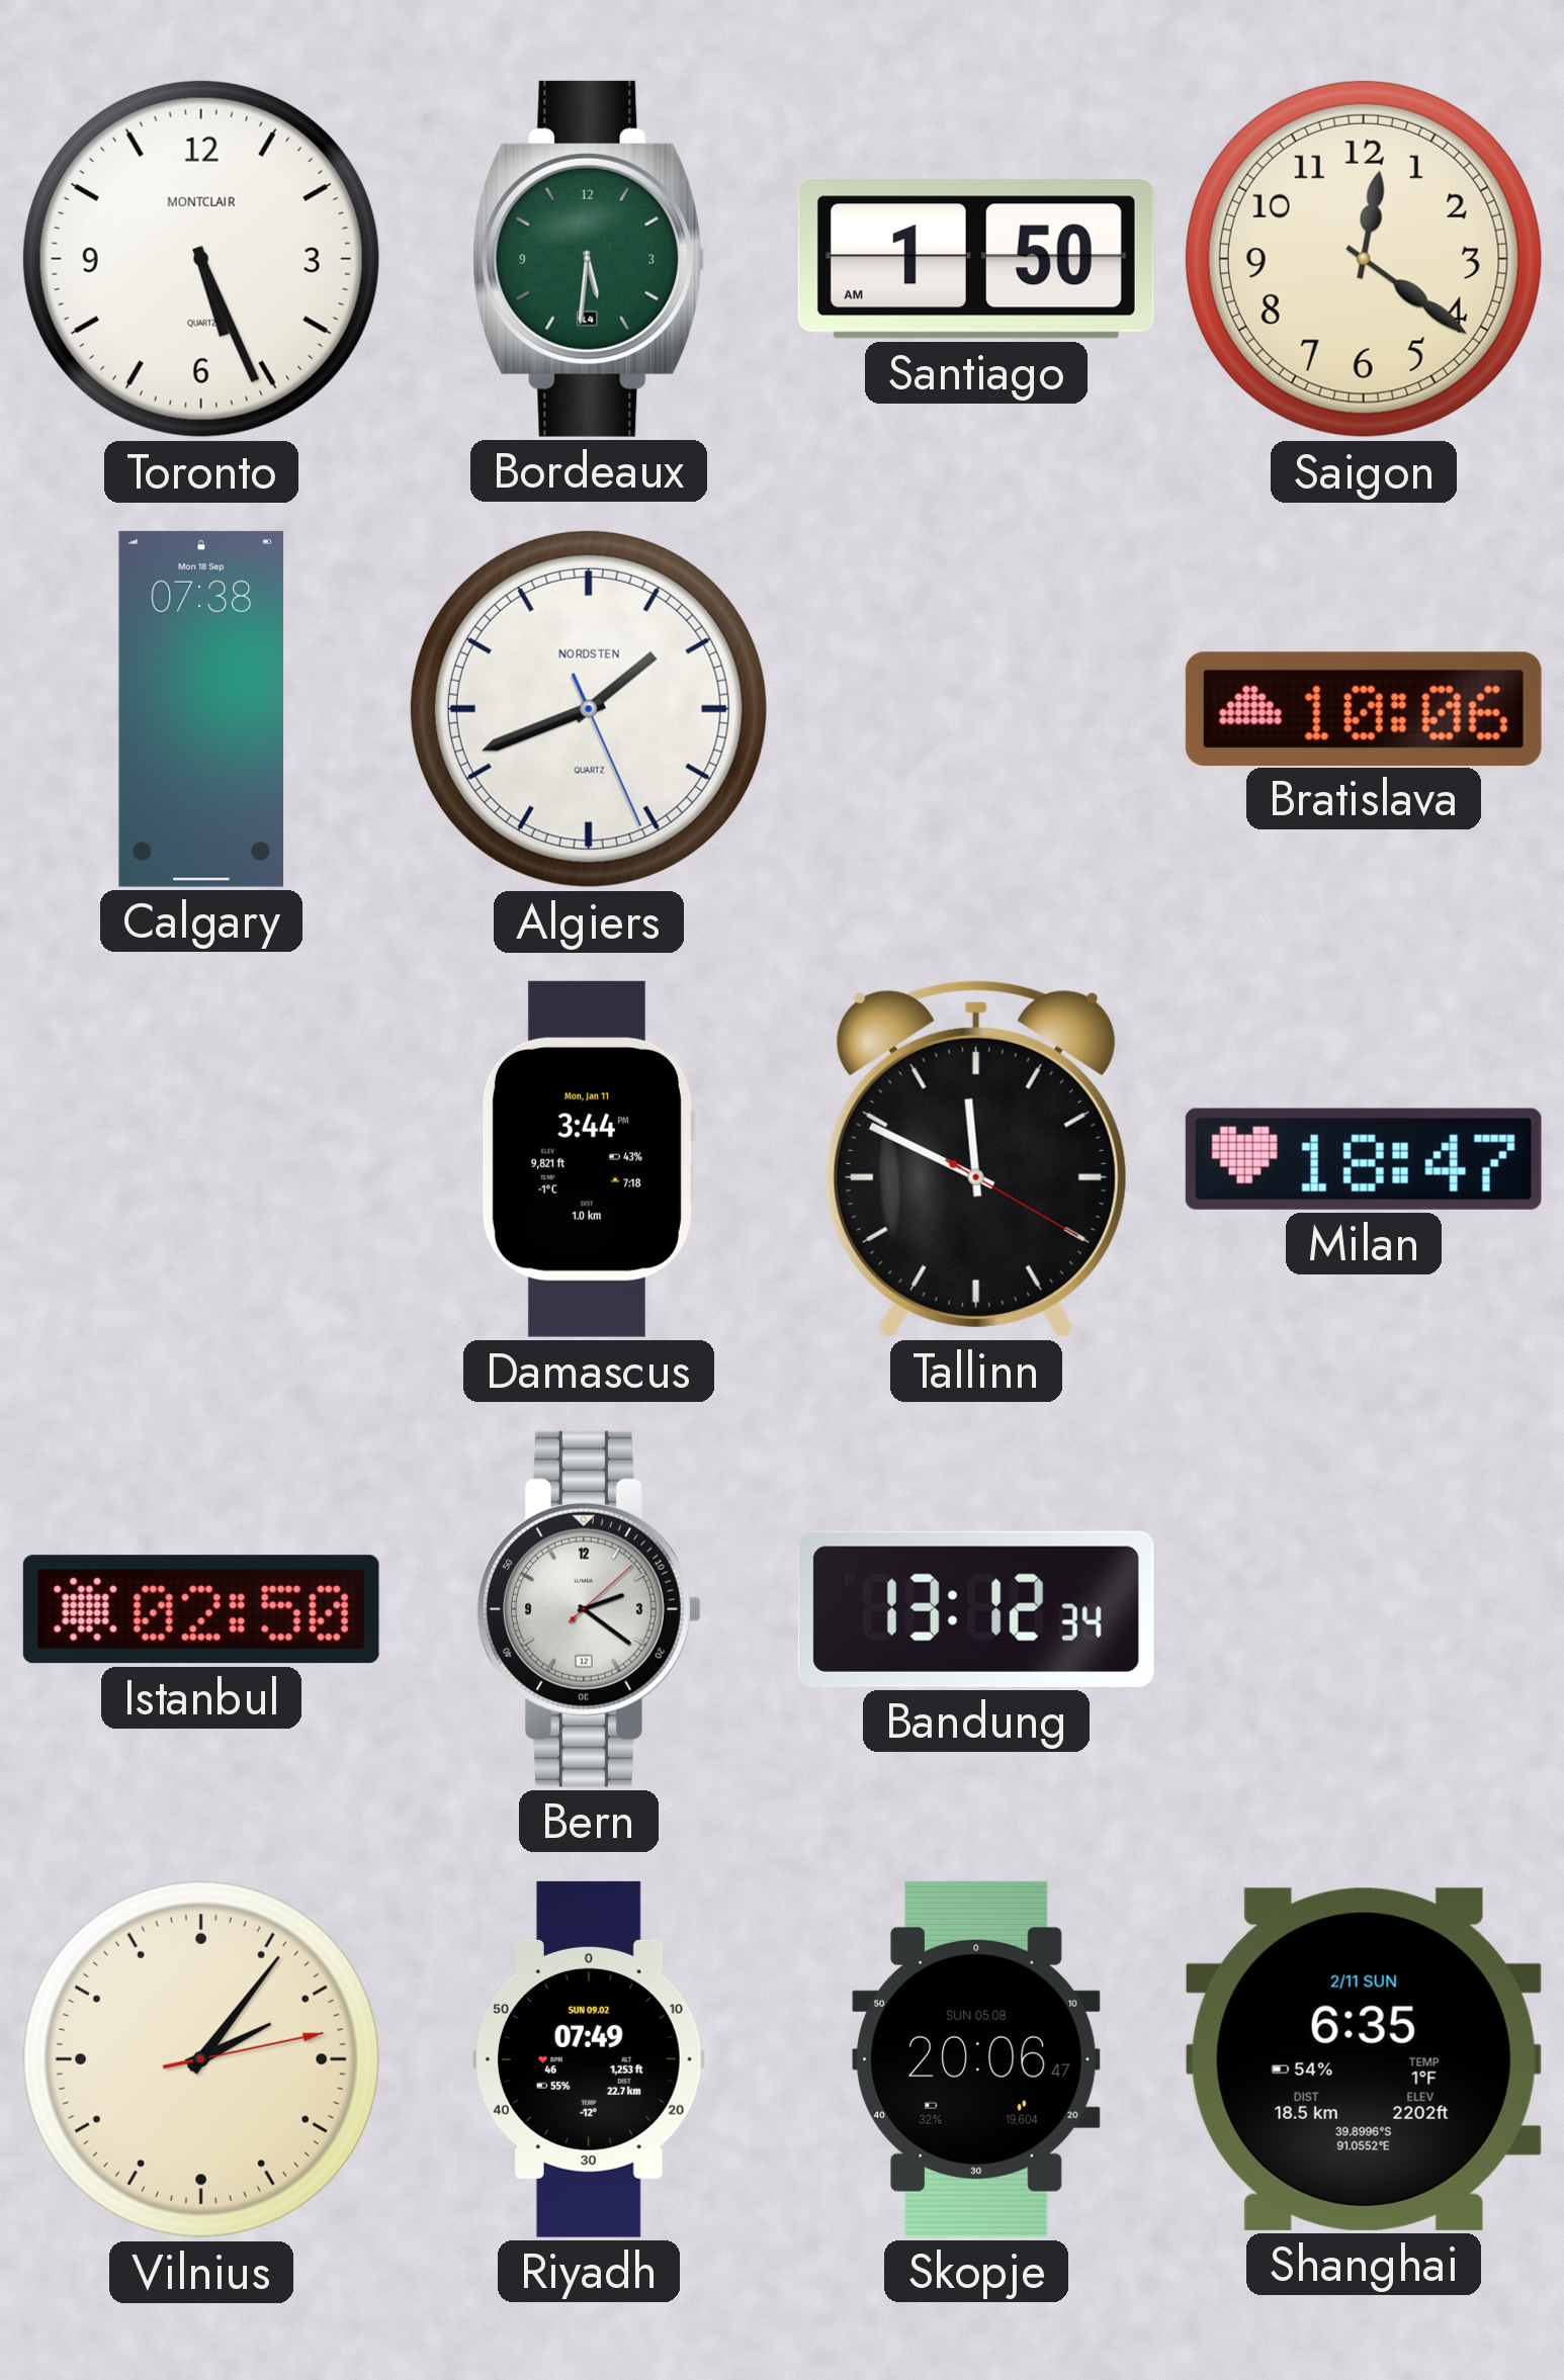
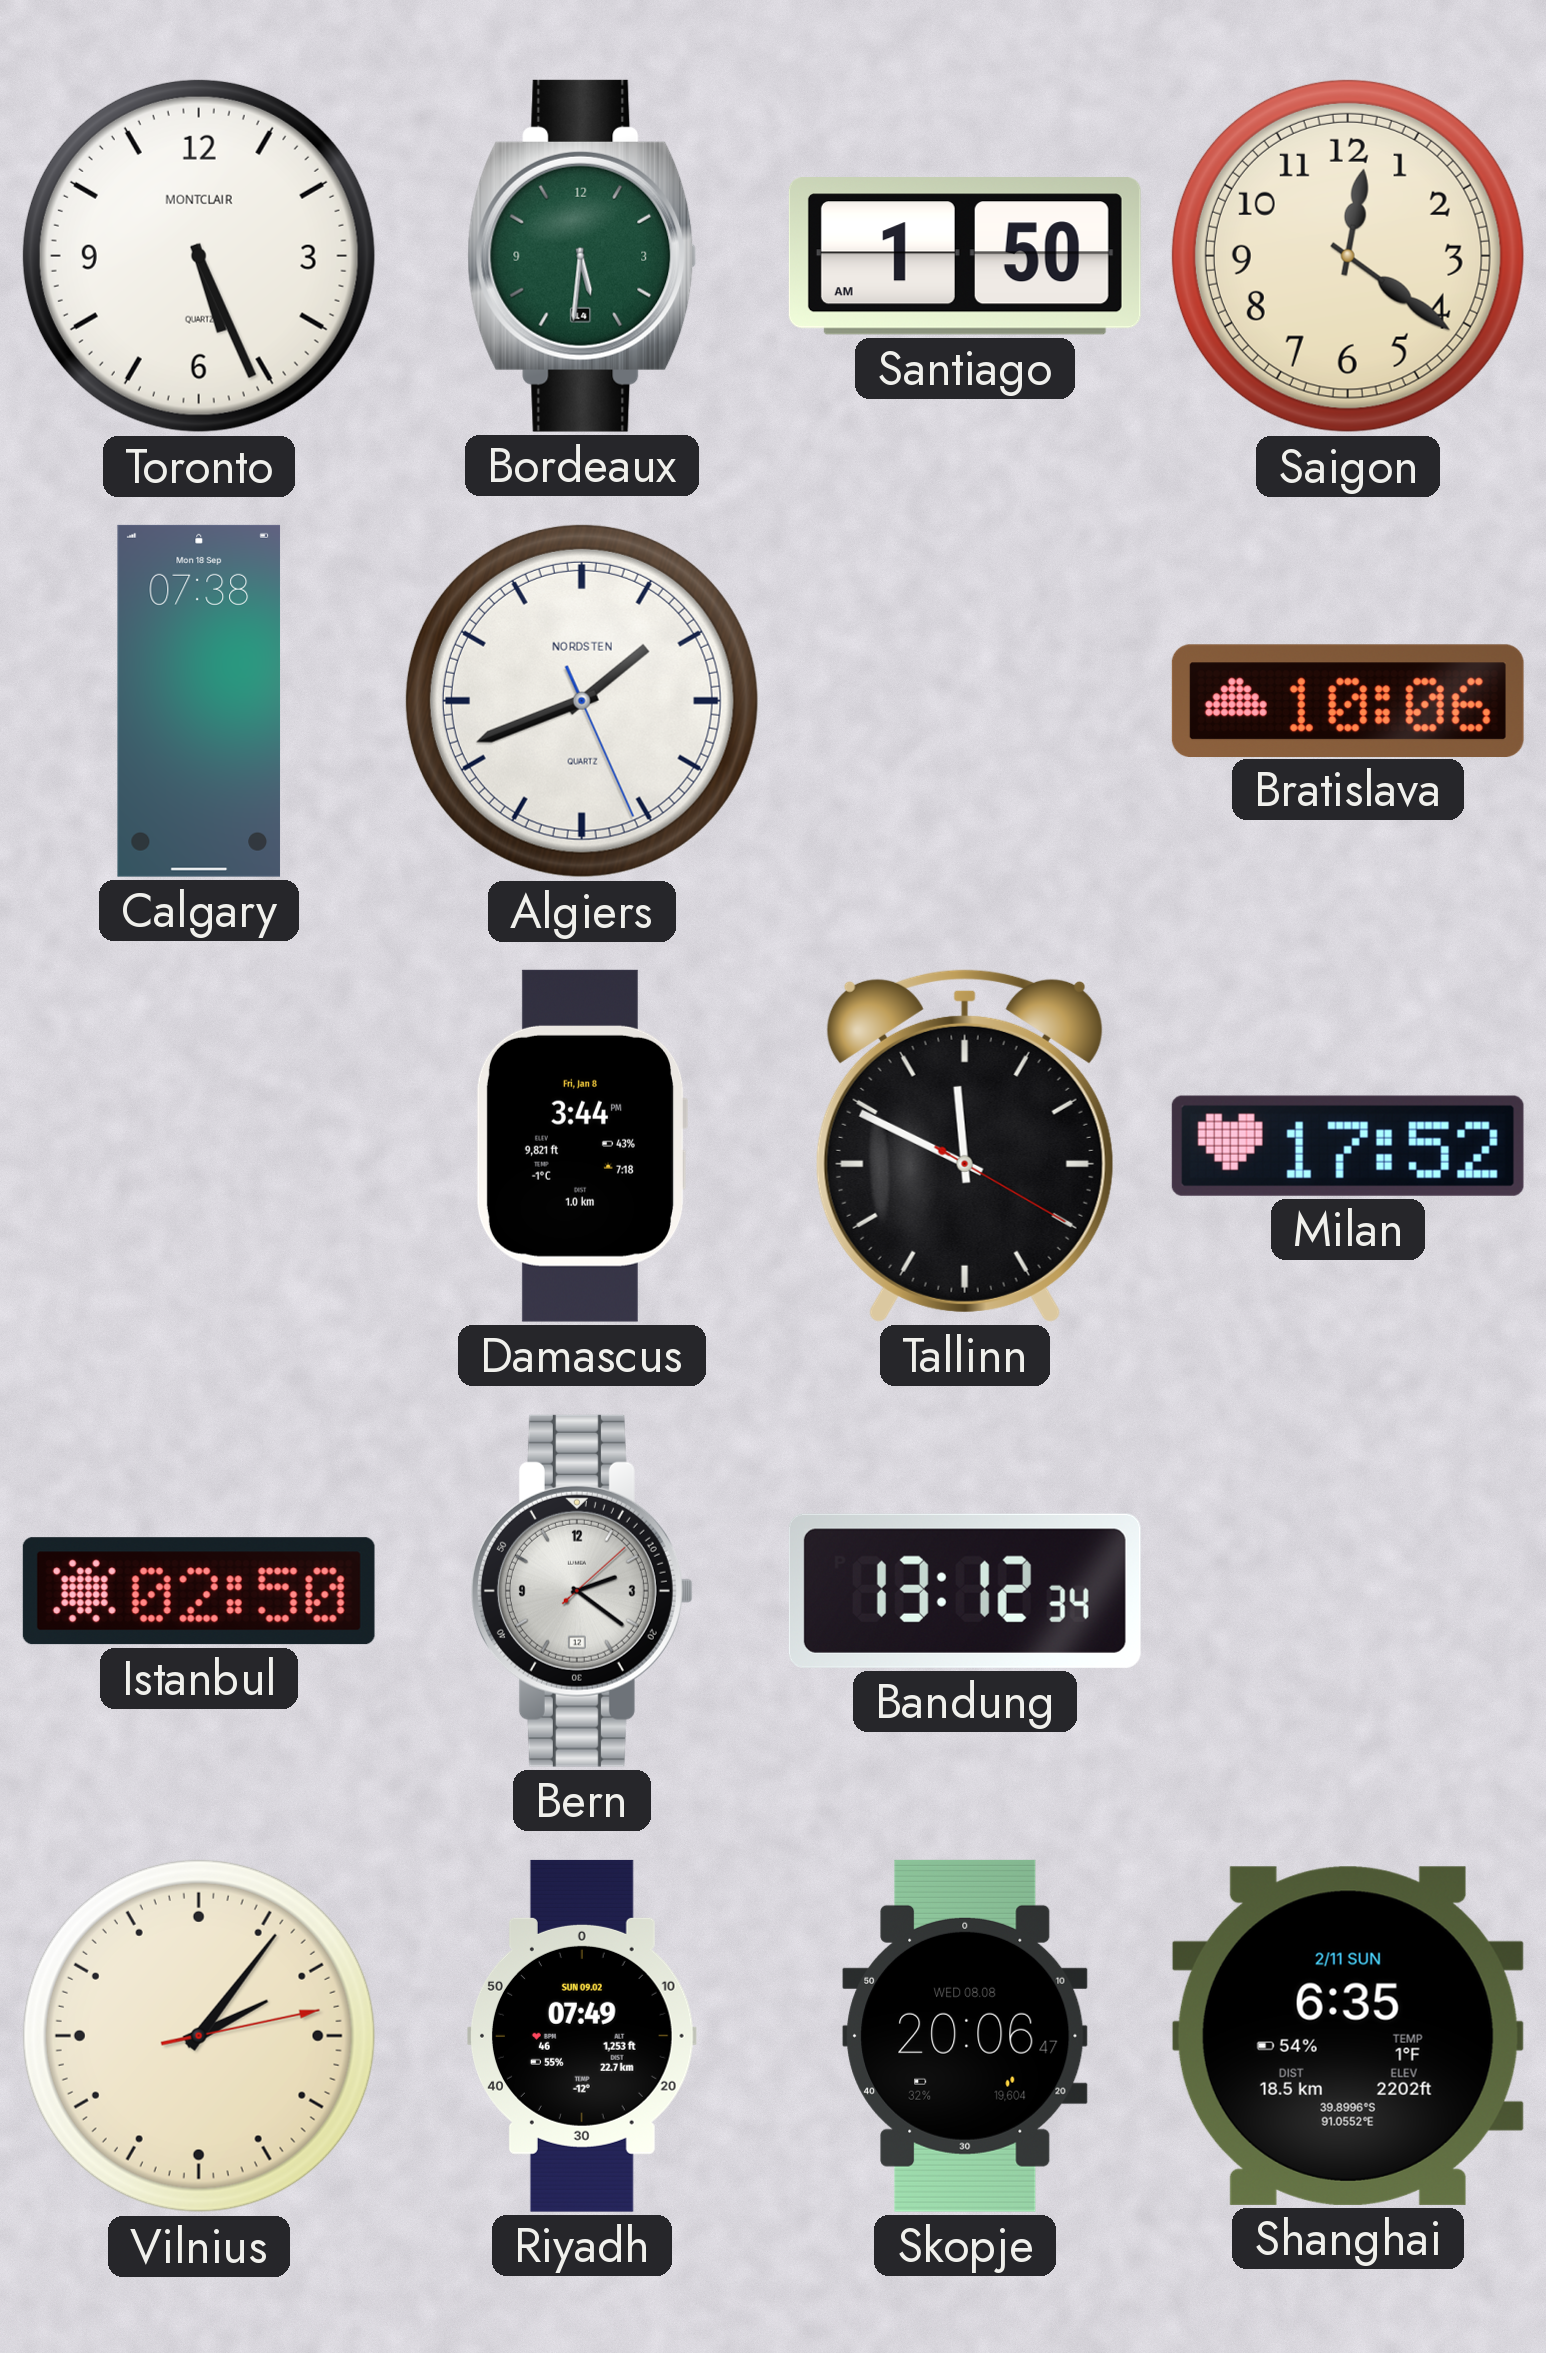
Damascus date: Mon, Jan 11 -> Fri, Jan 8
Milan: 18:47 -> 17:52
Skopje date: SUN 05.08 -> WED 08.08
